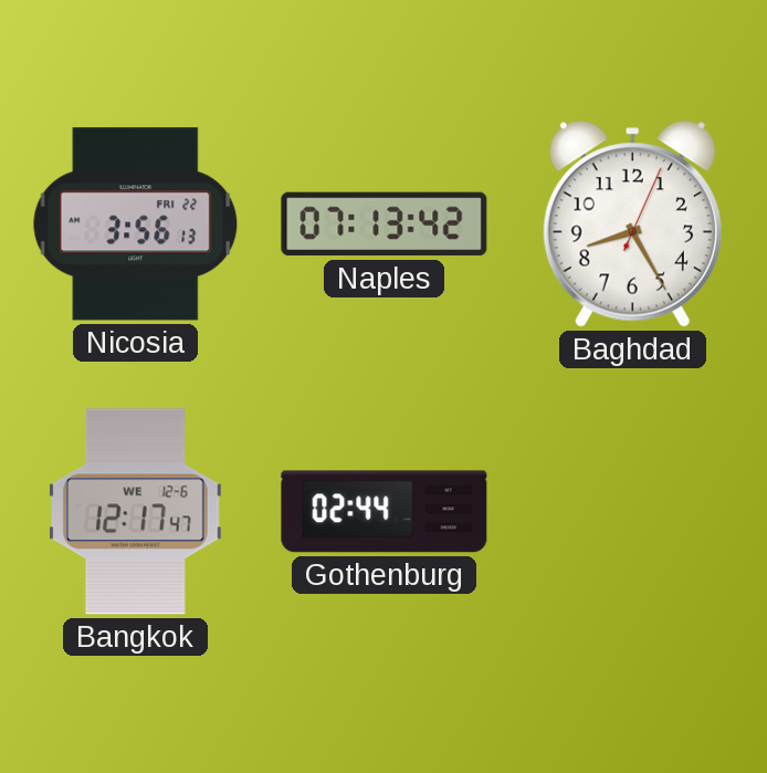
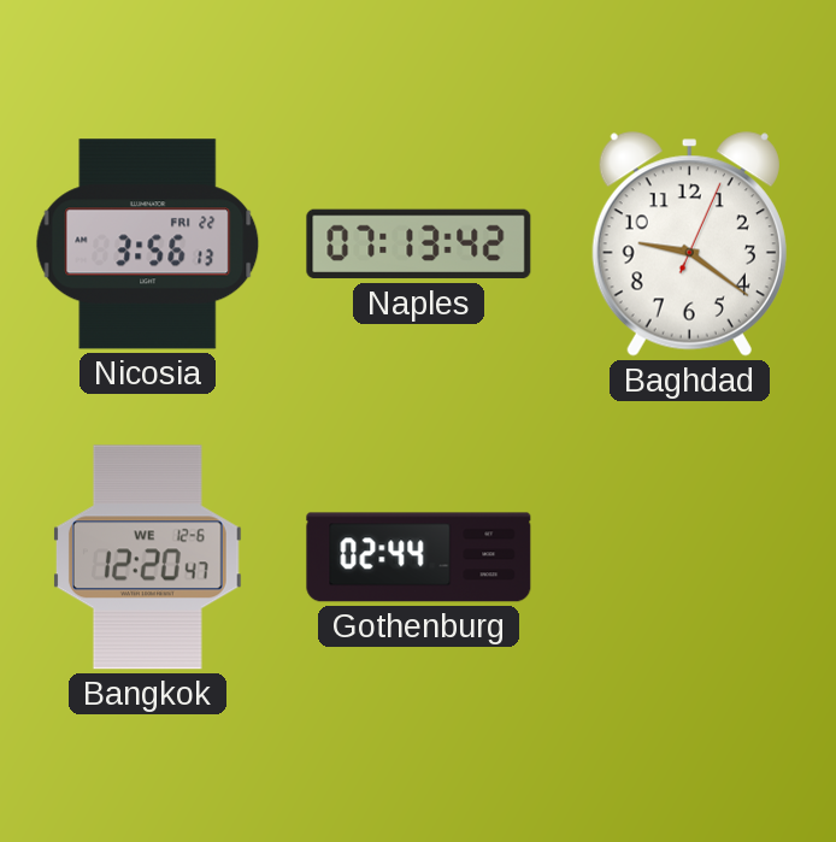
Baghdad: 8:25 -> 9:21
Bangkok: 12:17 -> 12:20
